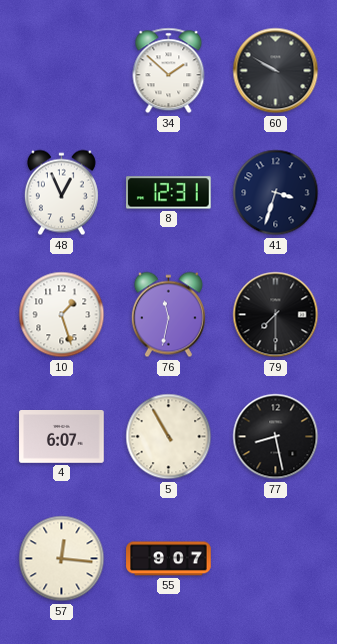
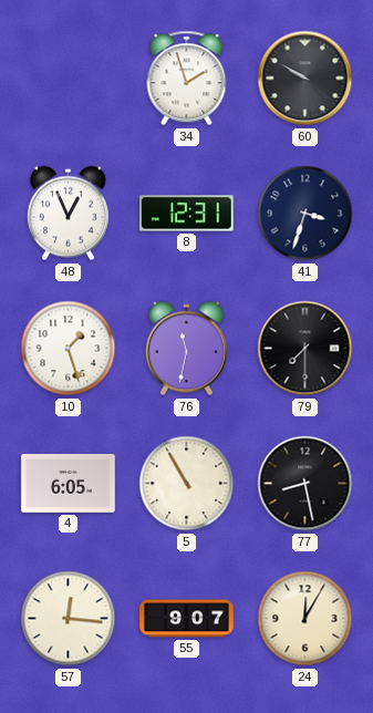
34: 1:52 -> 1:57
4: 6:07 -> 6:05
24: none -> 12:05
